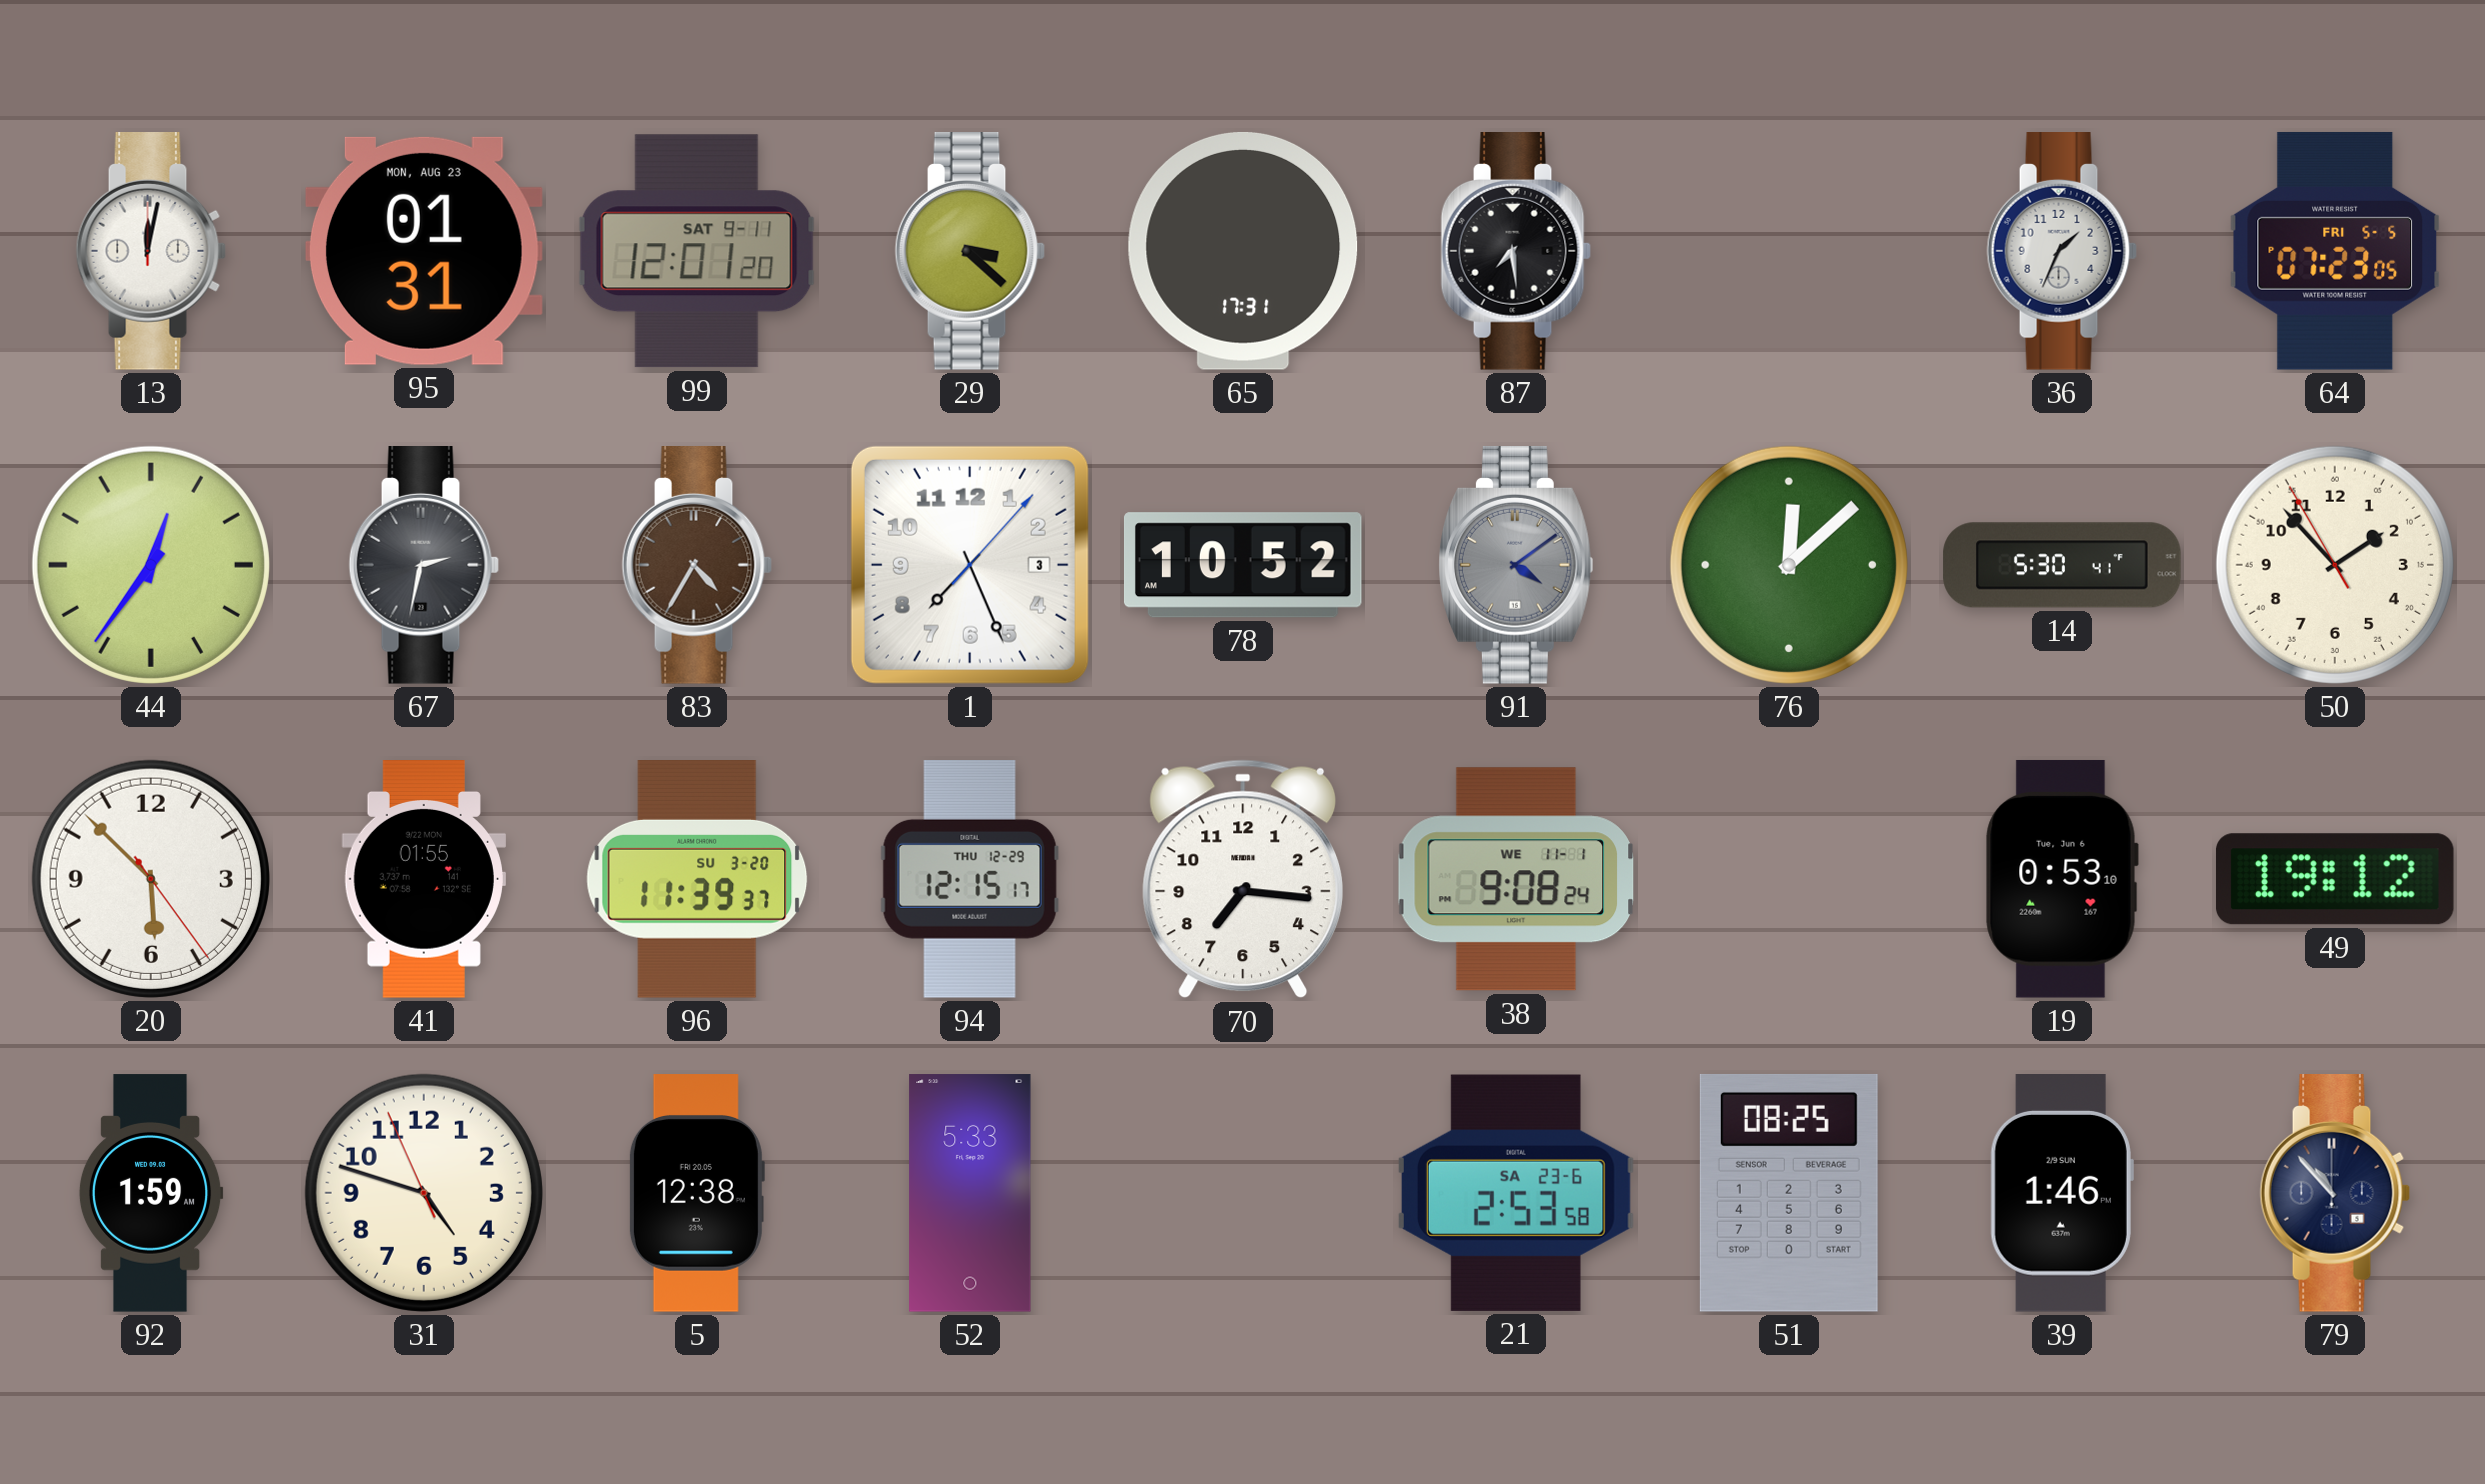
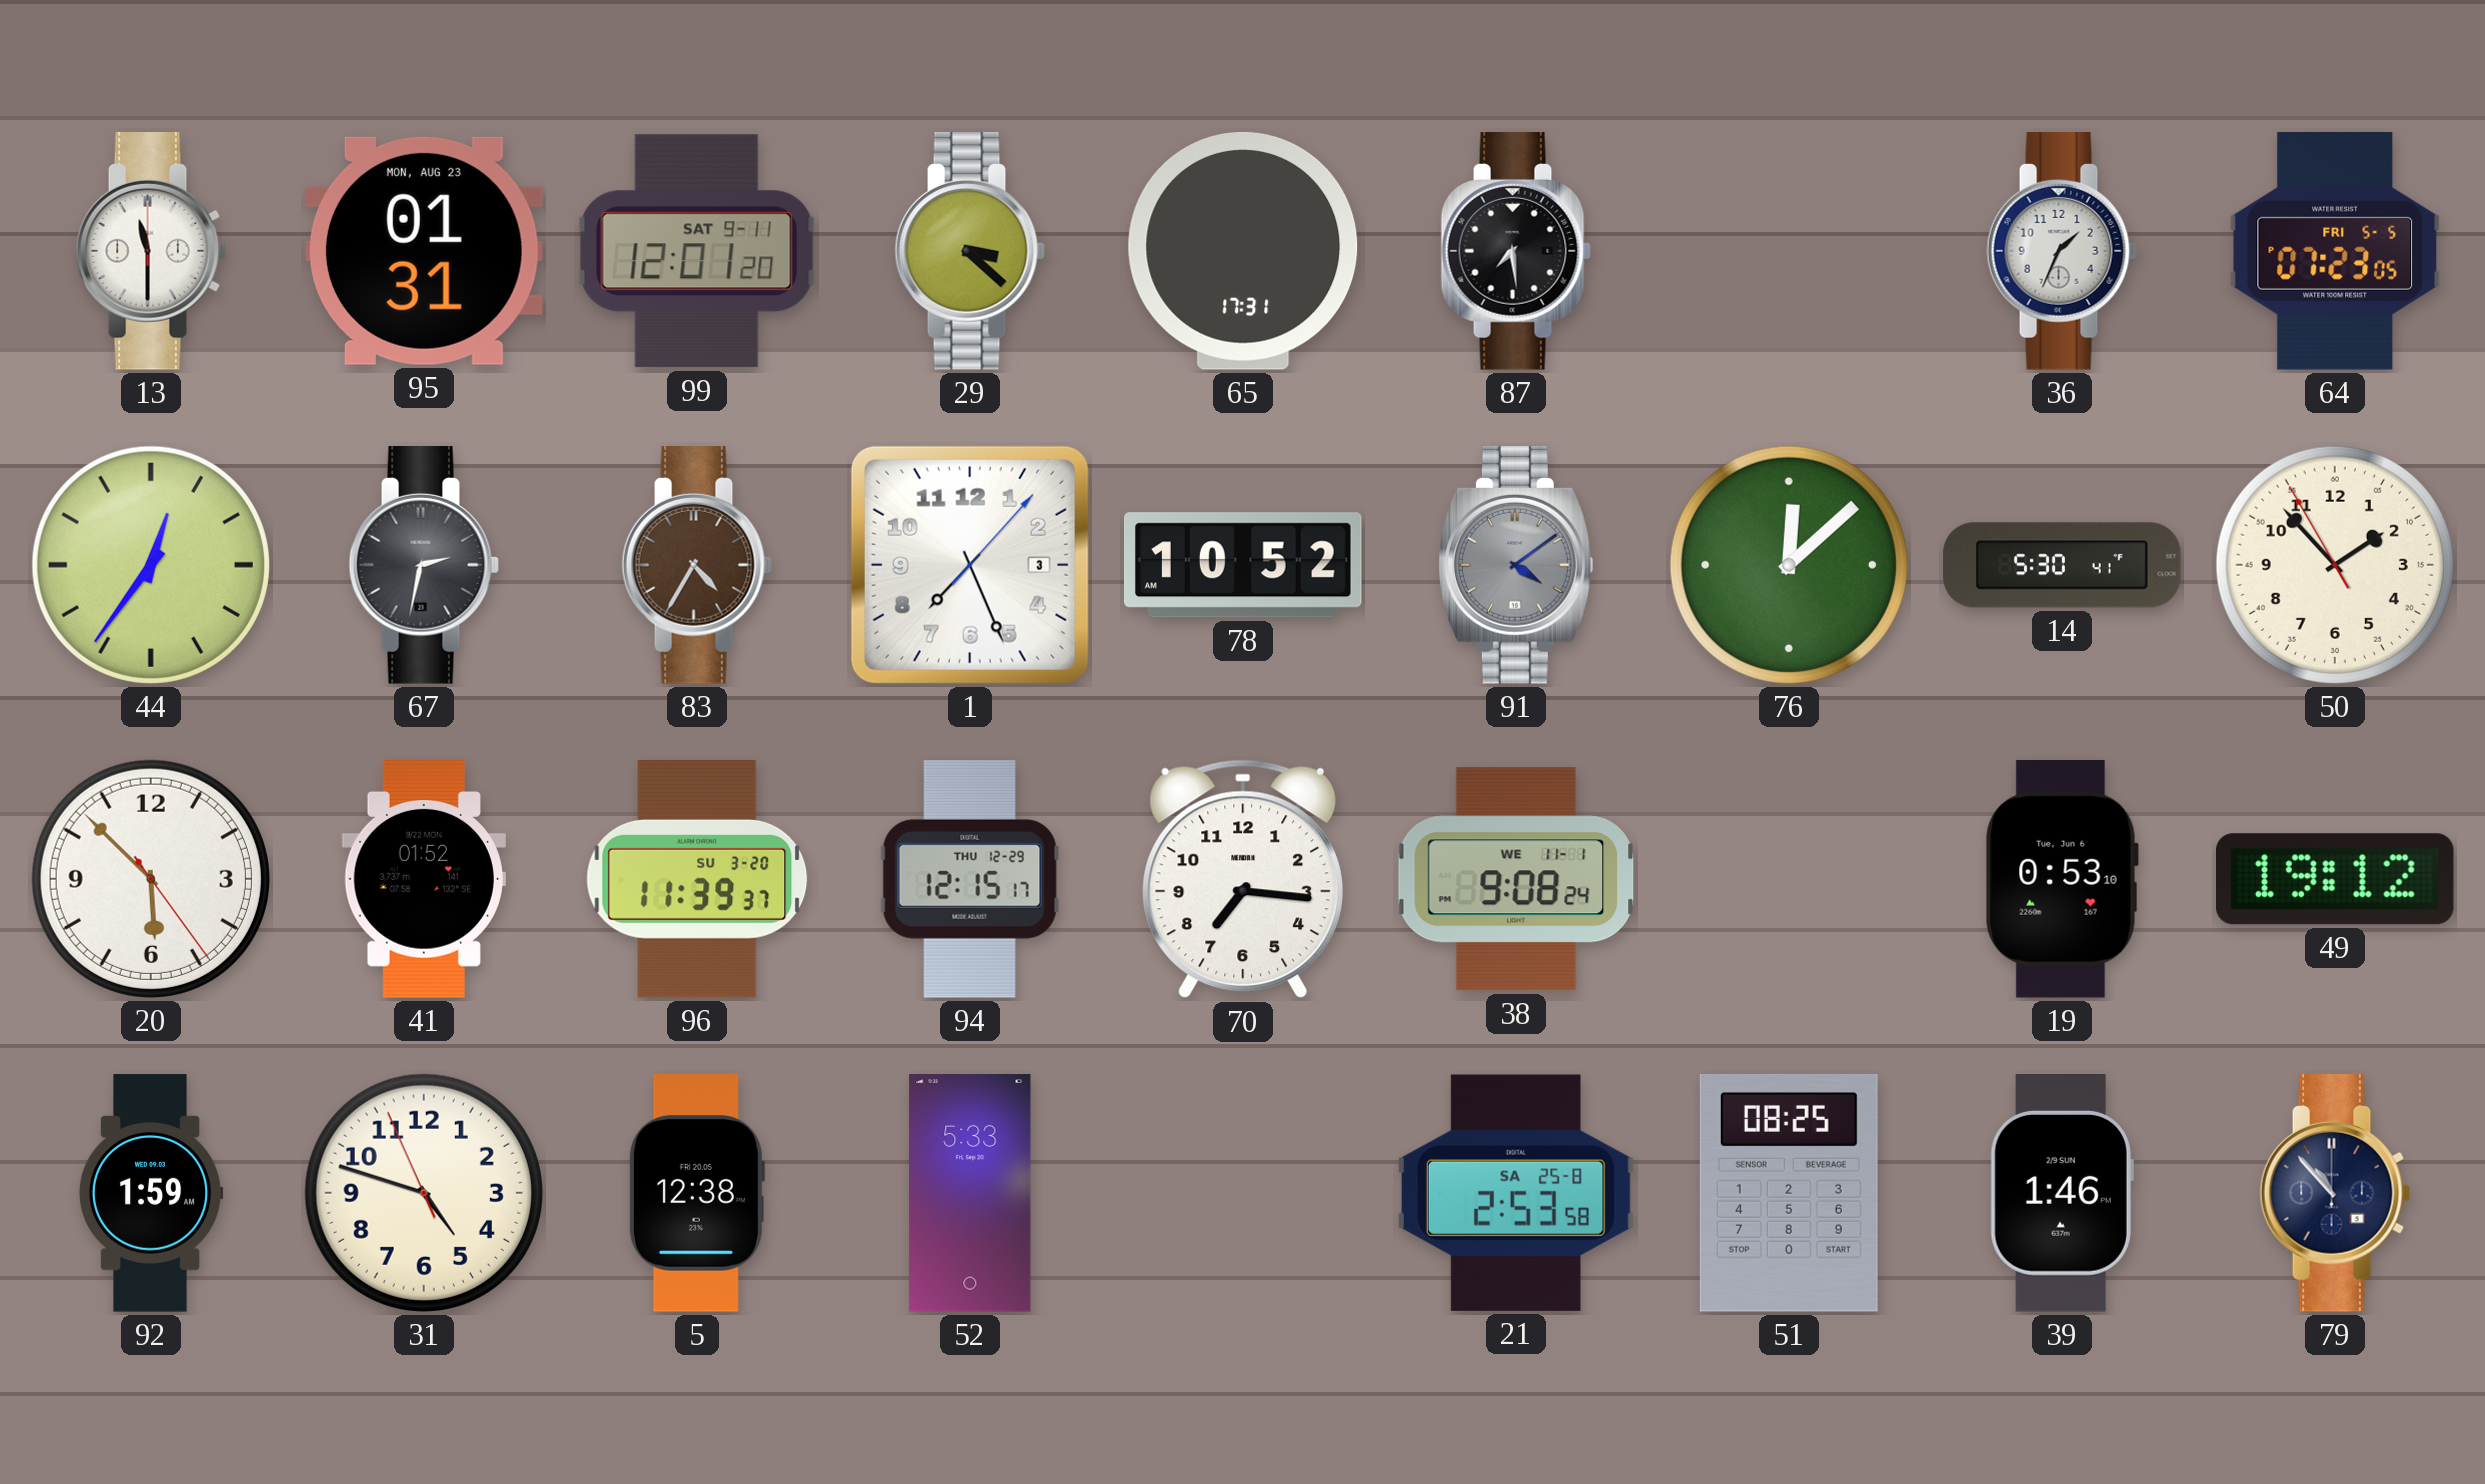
13: 12:02 -> 11:30
41: 01:55 -> 01:52
21 date: SA 23-6 -> SA 25-8
